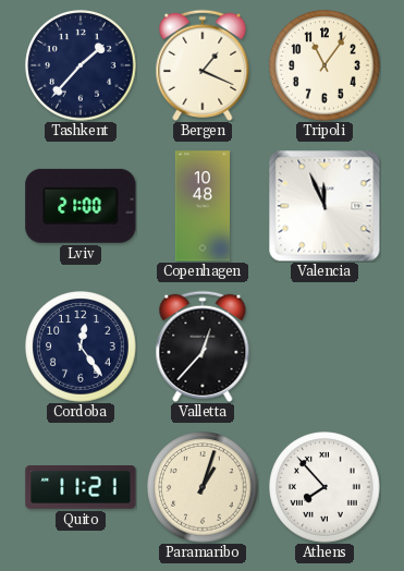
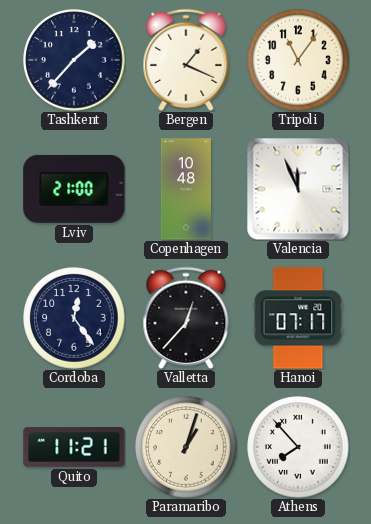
Hanoi: none -> 07:17
